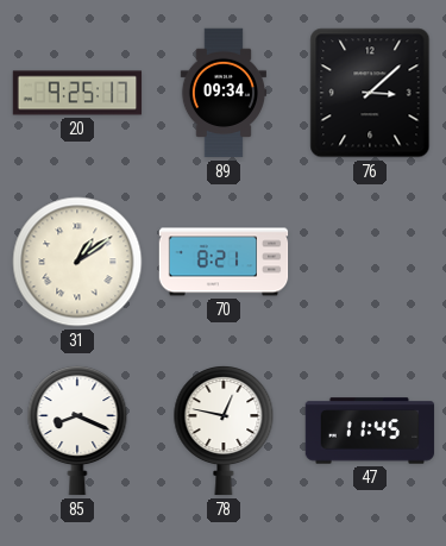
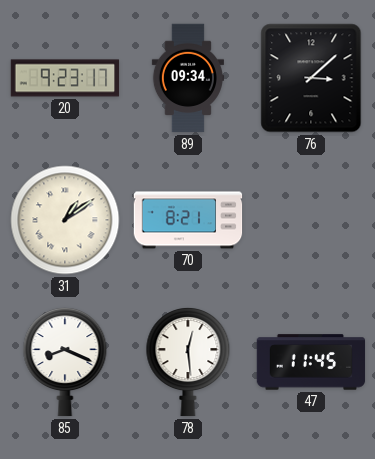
20: 9:25 -> 9:23
78: 12:47 -> 12:29
